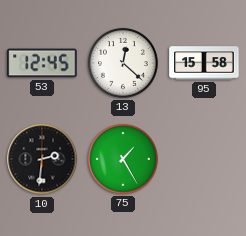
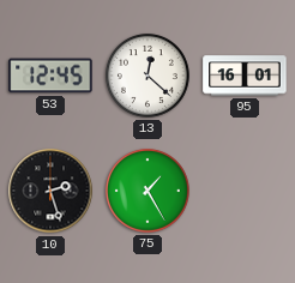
95: 15:58 -> 16:01
10: 2:31 -> 2:27
